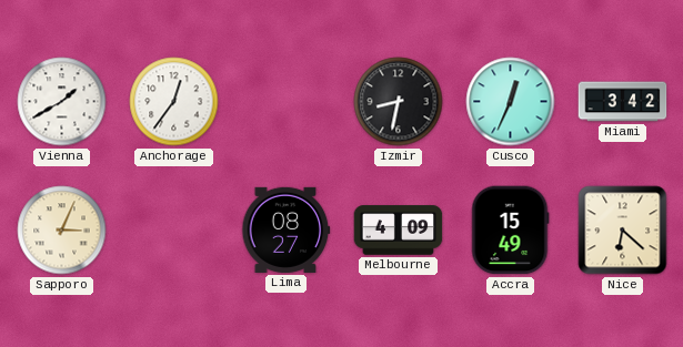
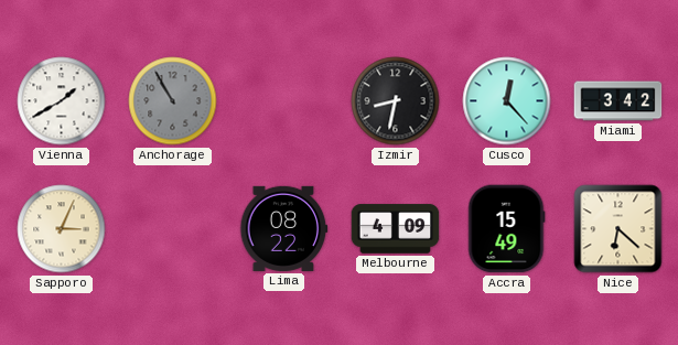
Anchorage: 12:36 -> 10:55
Anchorage dial: white -> grey
Cusco: 12:34 -> 12:23
Lima: 08:27 -> 08:22
